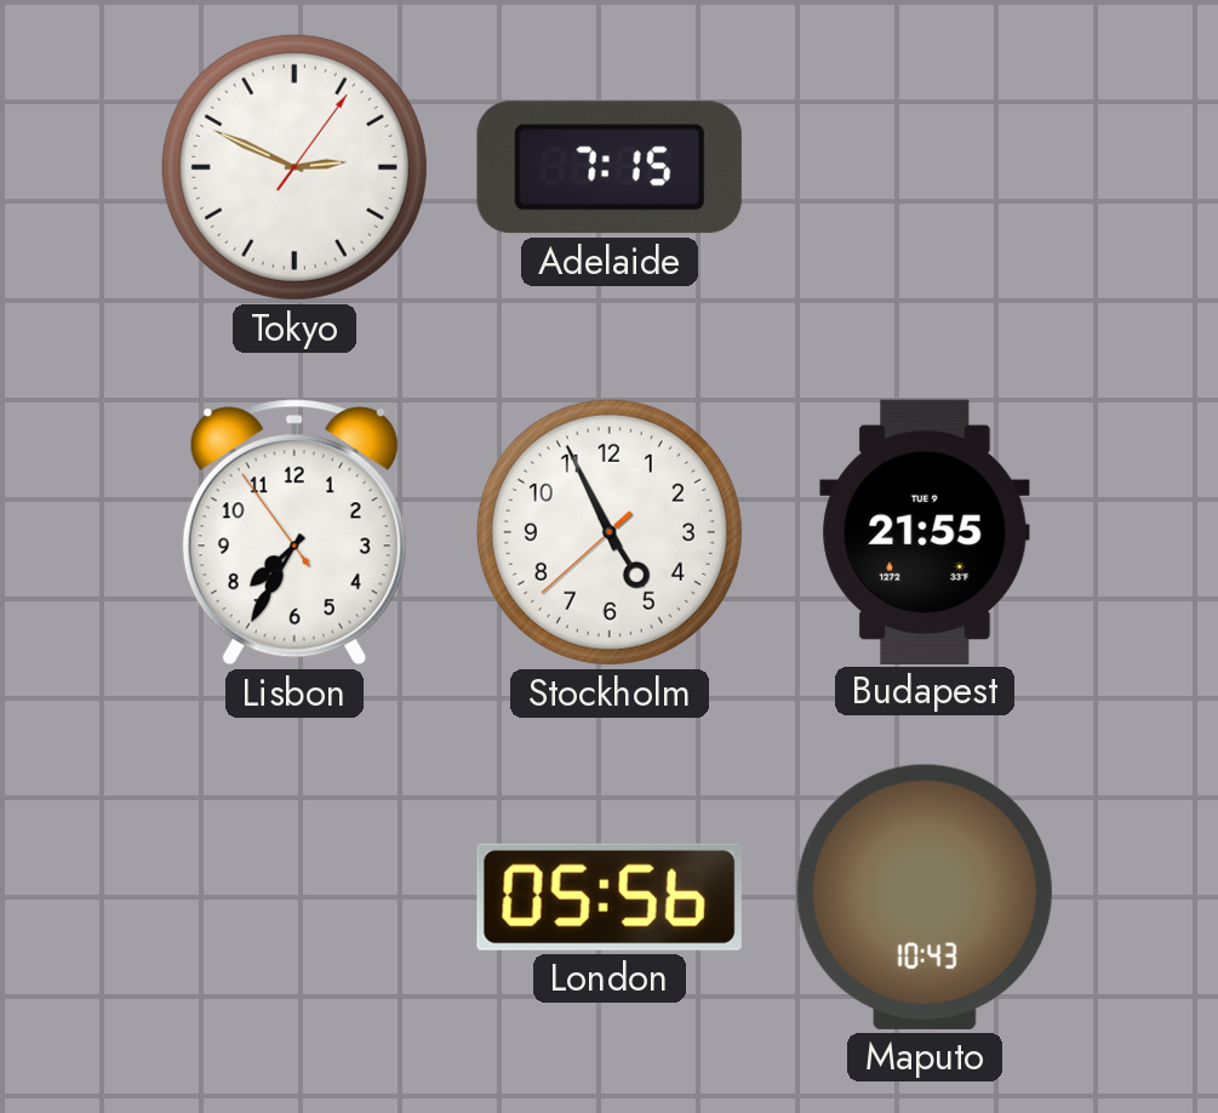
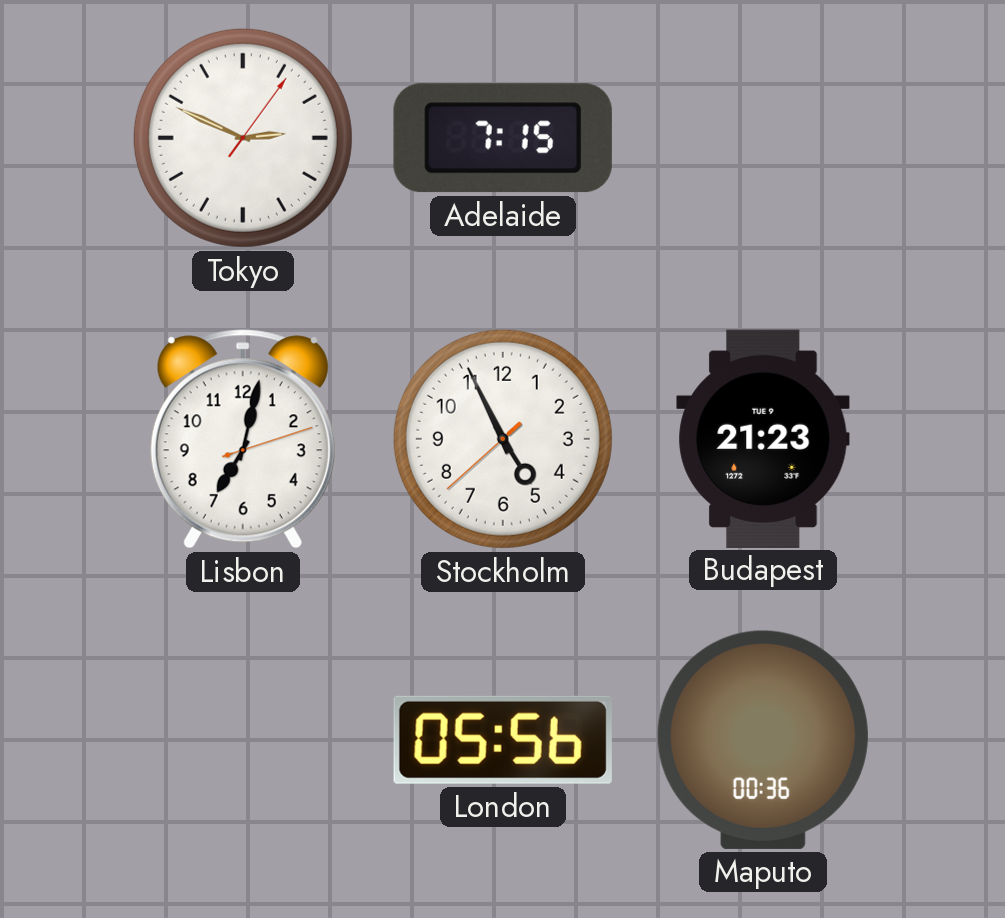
Lisbon: 7:34 -> 7:02
Budapest: 21:55 -> 21:23
Maputo: 10:43 -> 00:36
